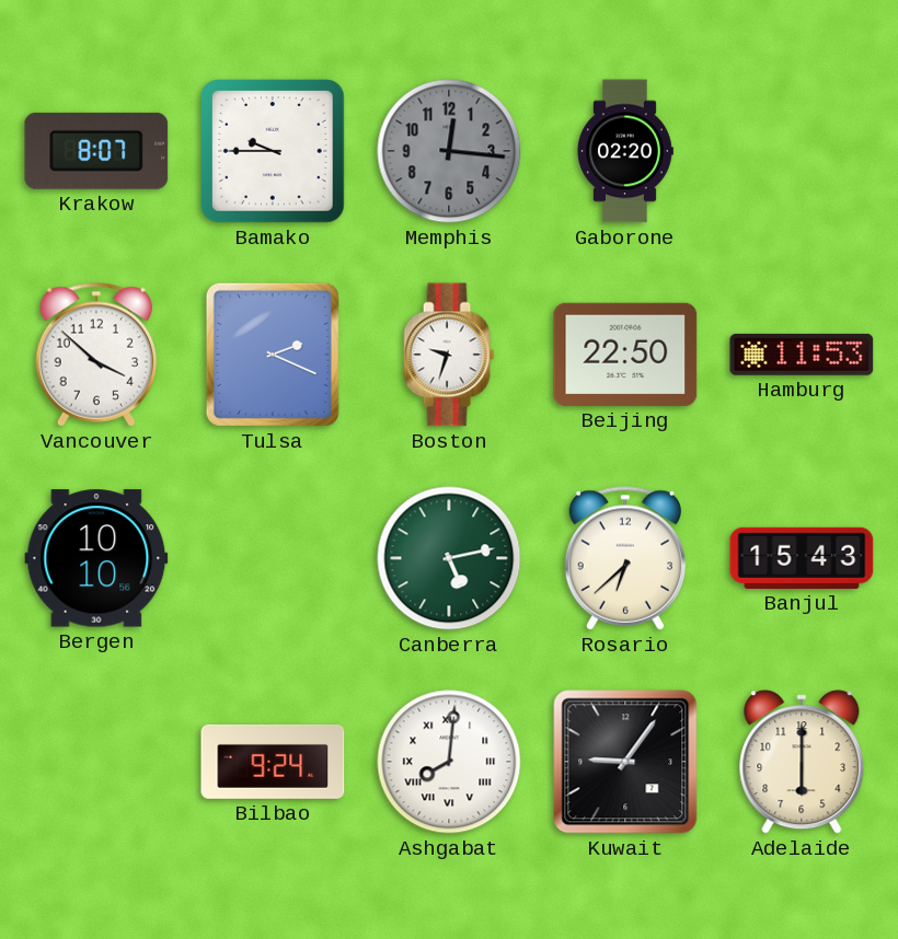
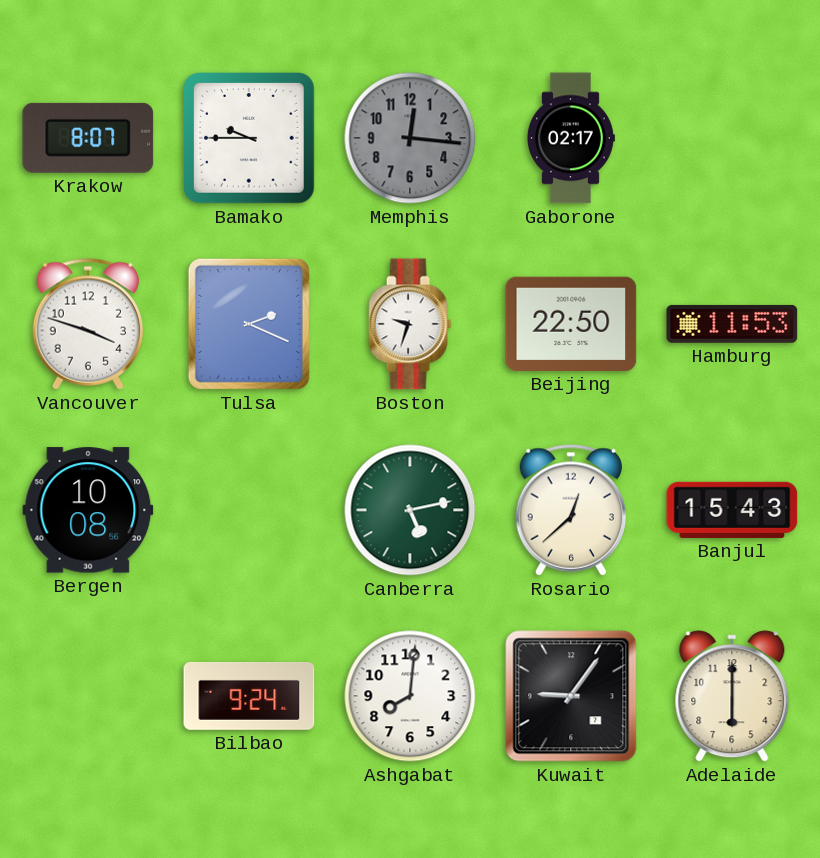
Gaborone: 02:20 -> 02:17
Vancouver: 3:52 -> 3:48
Bergen: 10:10 -> 10:08
Rosario: 6:38 -> 12:38
Ashgabat numerals: Roman -> Arabic
